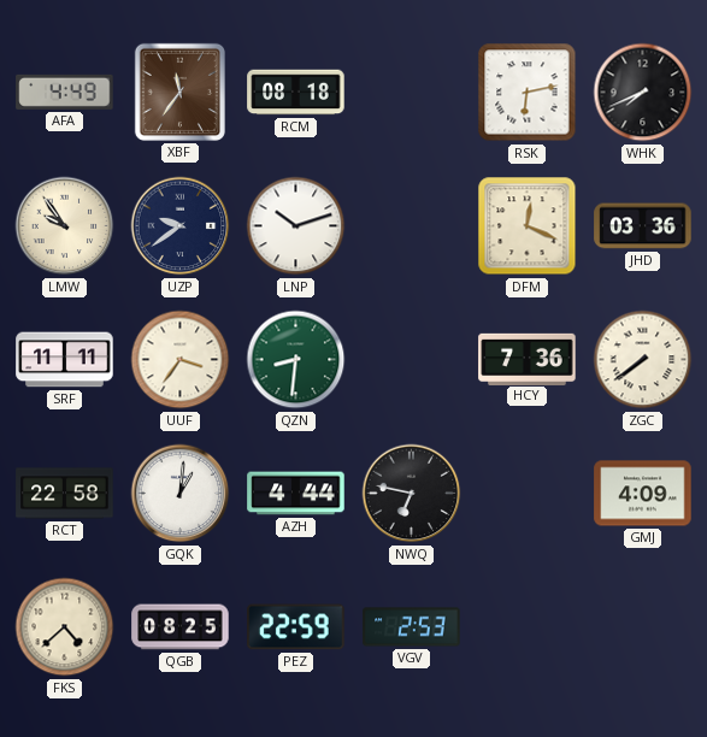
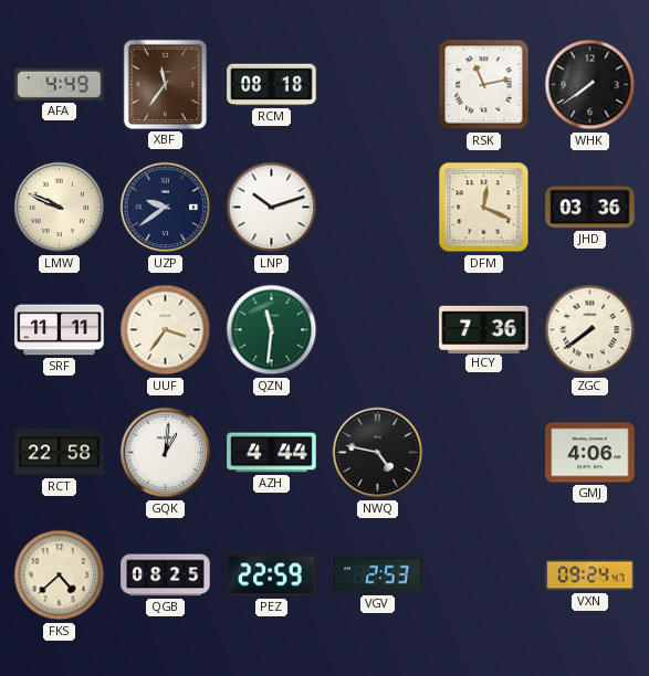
RSK: 6:13 -> 11:13
WHK: 7:41 -> 7:39
LMW: 9:54 -> 9:49
QZN: 8:31 -> 11:31
NWQ: 6:47 -> 4:47
GMJ: 4:09 -> 4:06
VXN: none -> 09:24
